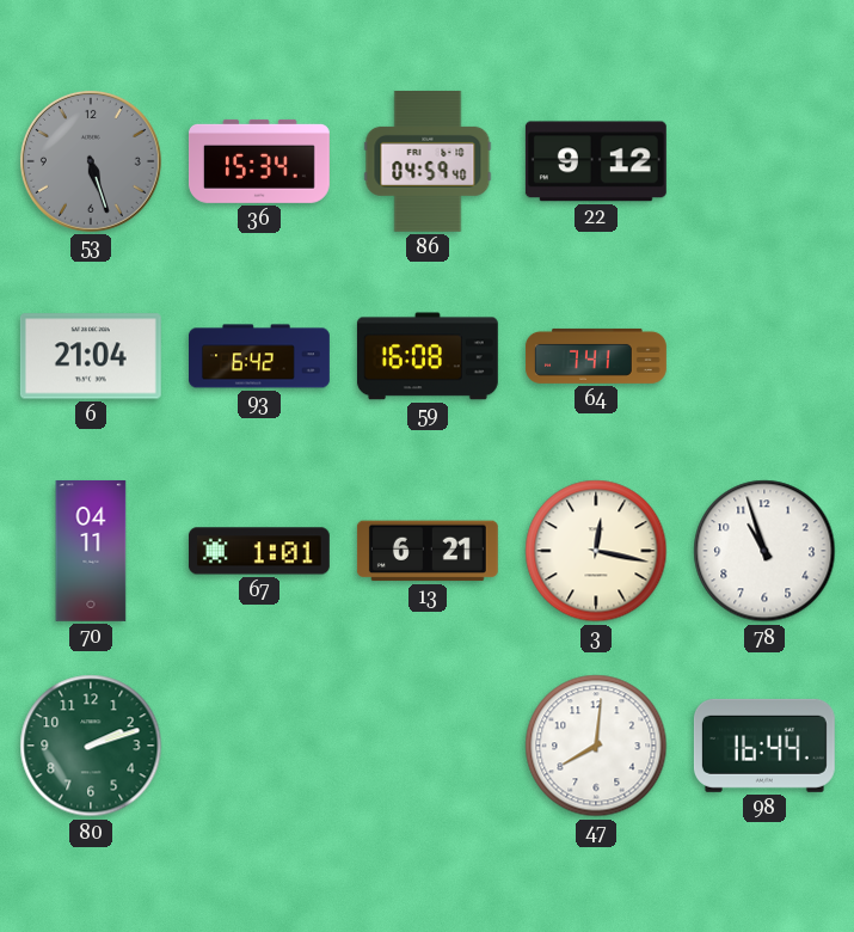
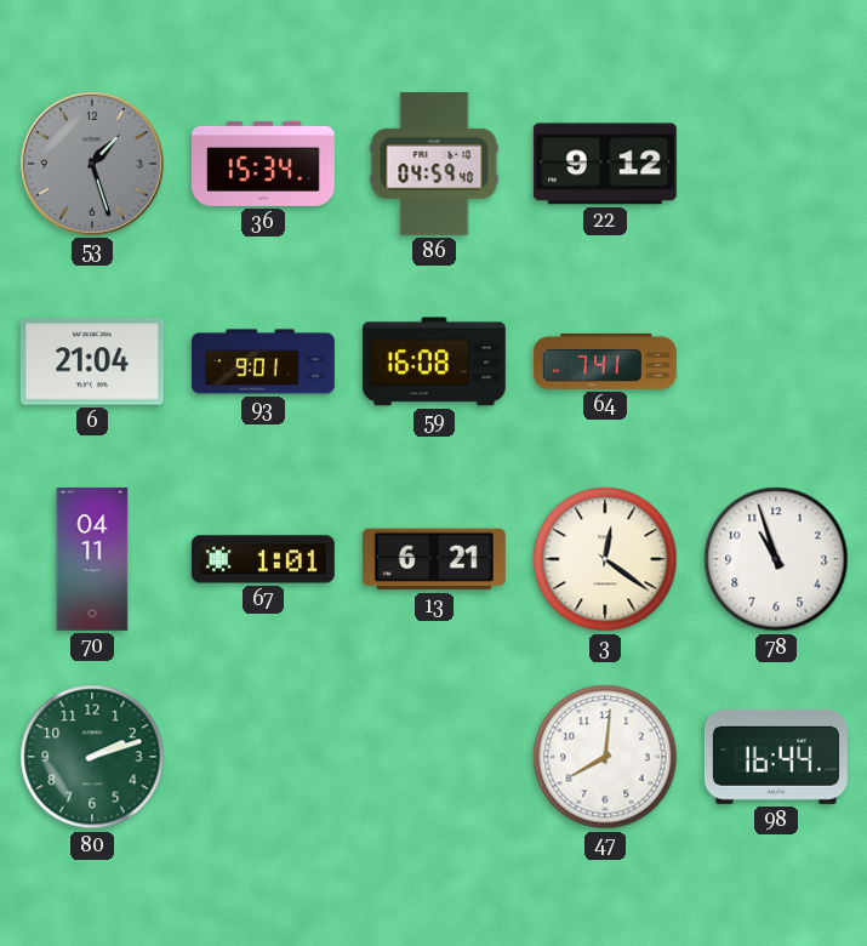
53: 5:27 -> 1:27
93: 6:42 -> 9:01
3: 12:17 -> 12:21
